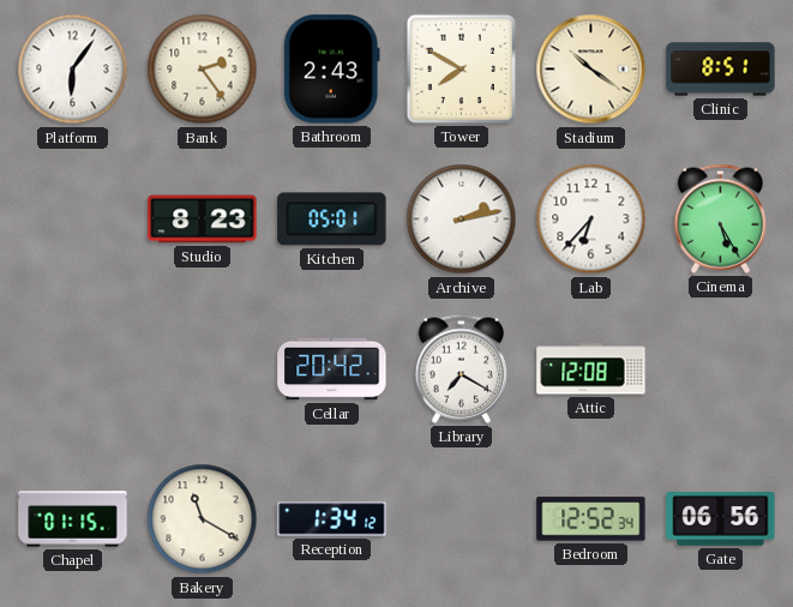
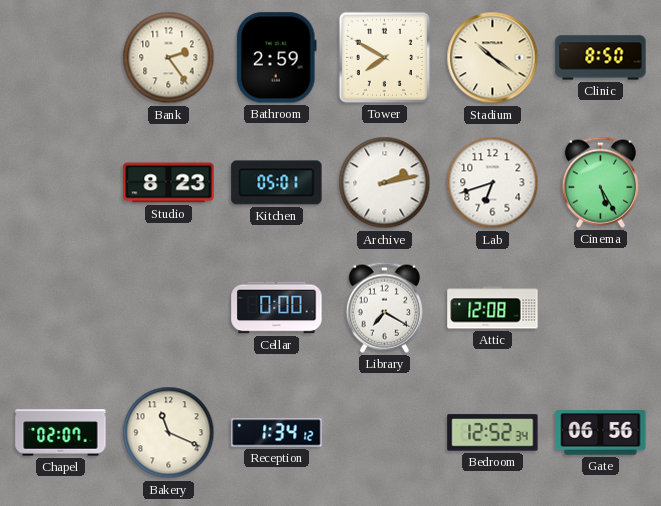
Platform: 6:06 -> none
Bathroom: 2:43 -> 2:59
Clinic: 8:51 -> 8:50
Lab: 6:37 -> 6:42
Cellar: 20:42 -> 0:00
Chapel: 01:15 -> 02:07
Bakery: 11:20 -> 11:19
